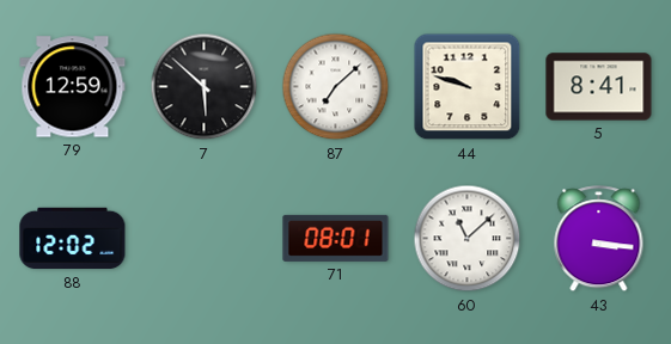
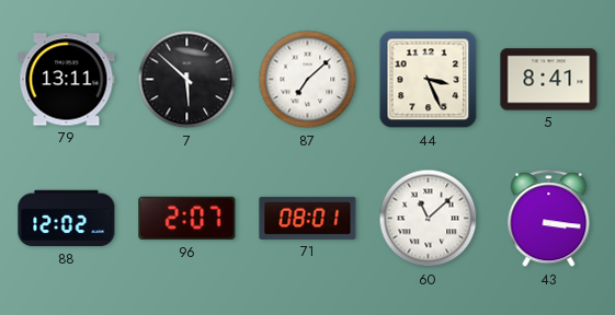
79: 12:59 -> 13:11
44: 9:48 -> 3:26
96: none -> 2:07
